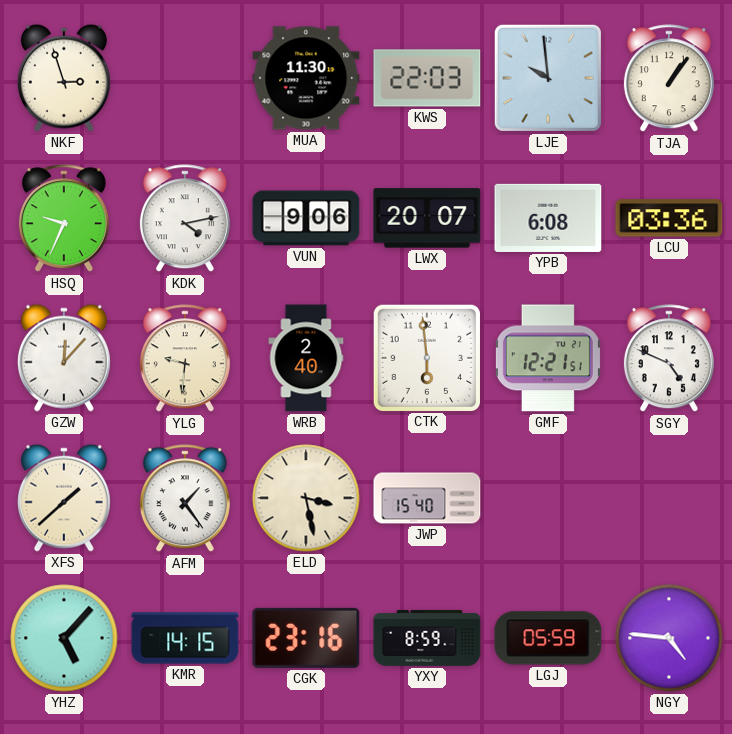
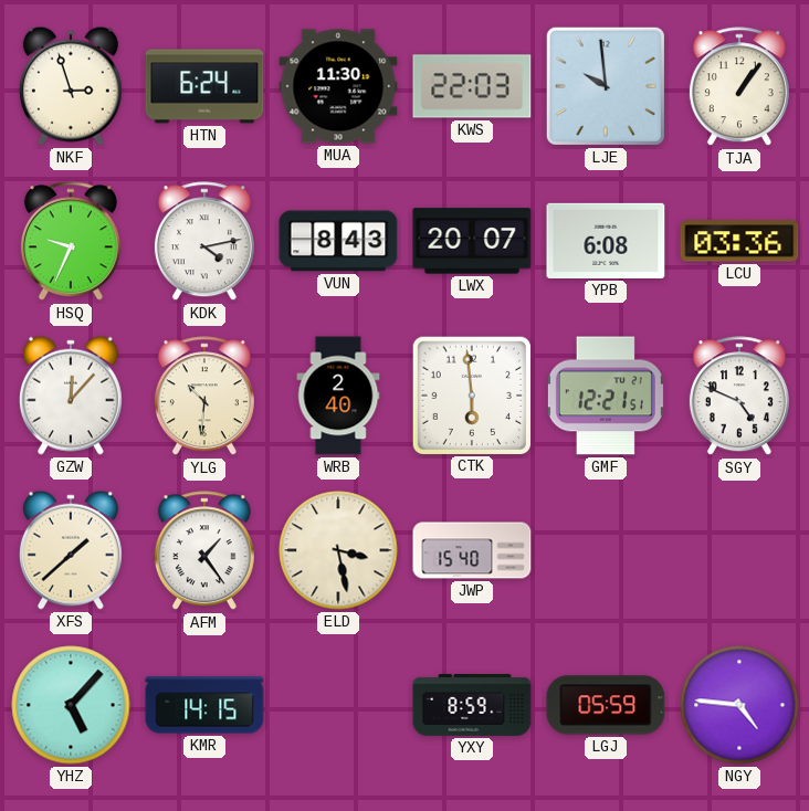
HTN: none -> 6:24
VUN: 9:06 -> 8:43
YLG: 9:31 -> 10:31
CGK: 23:16 -> none
